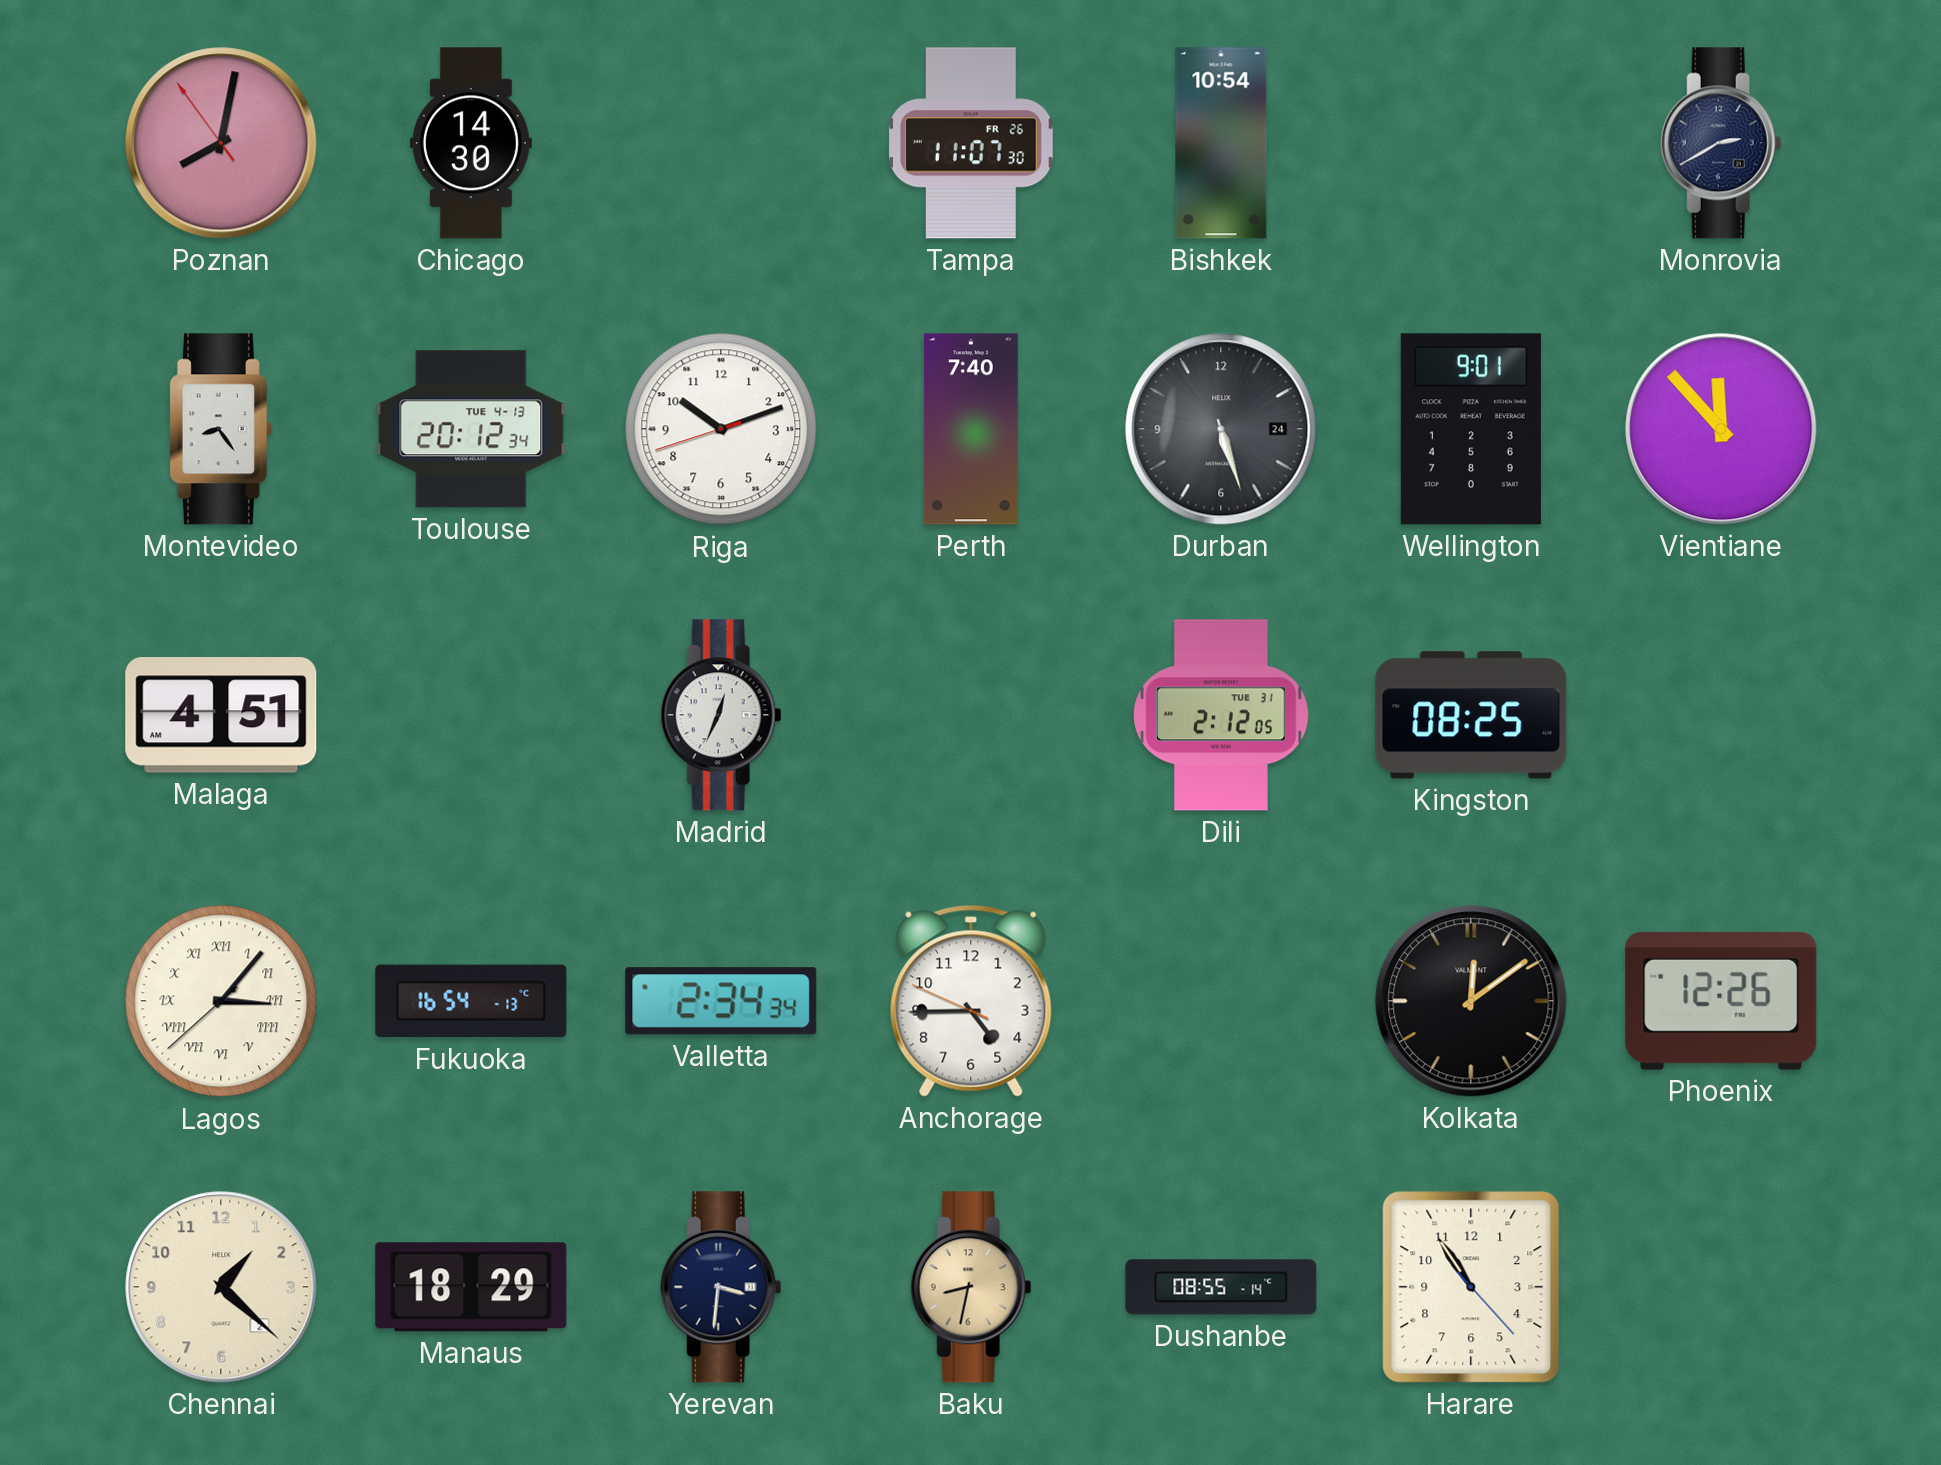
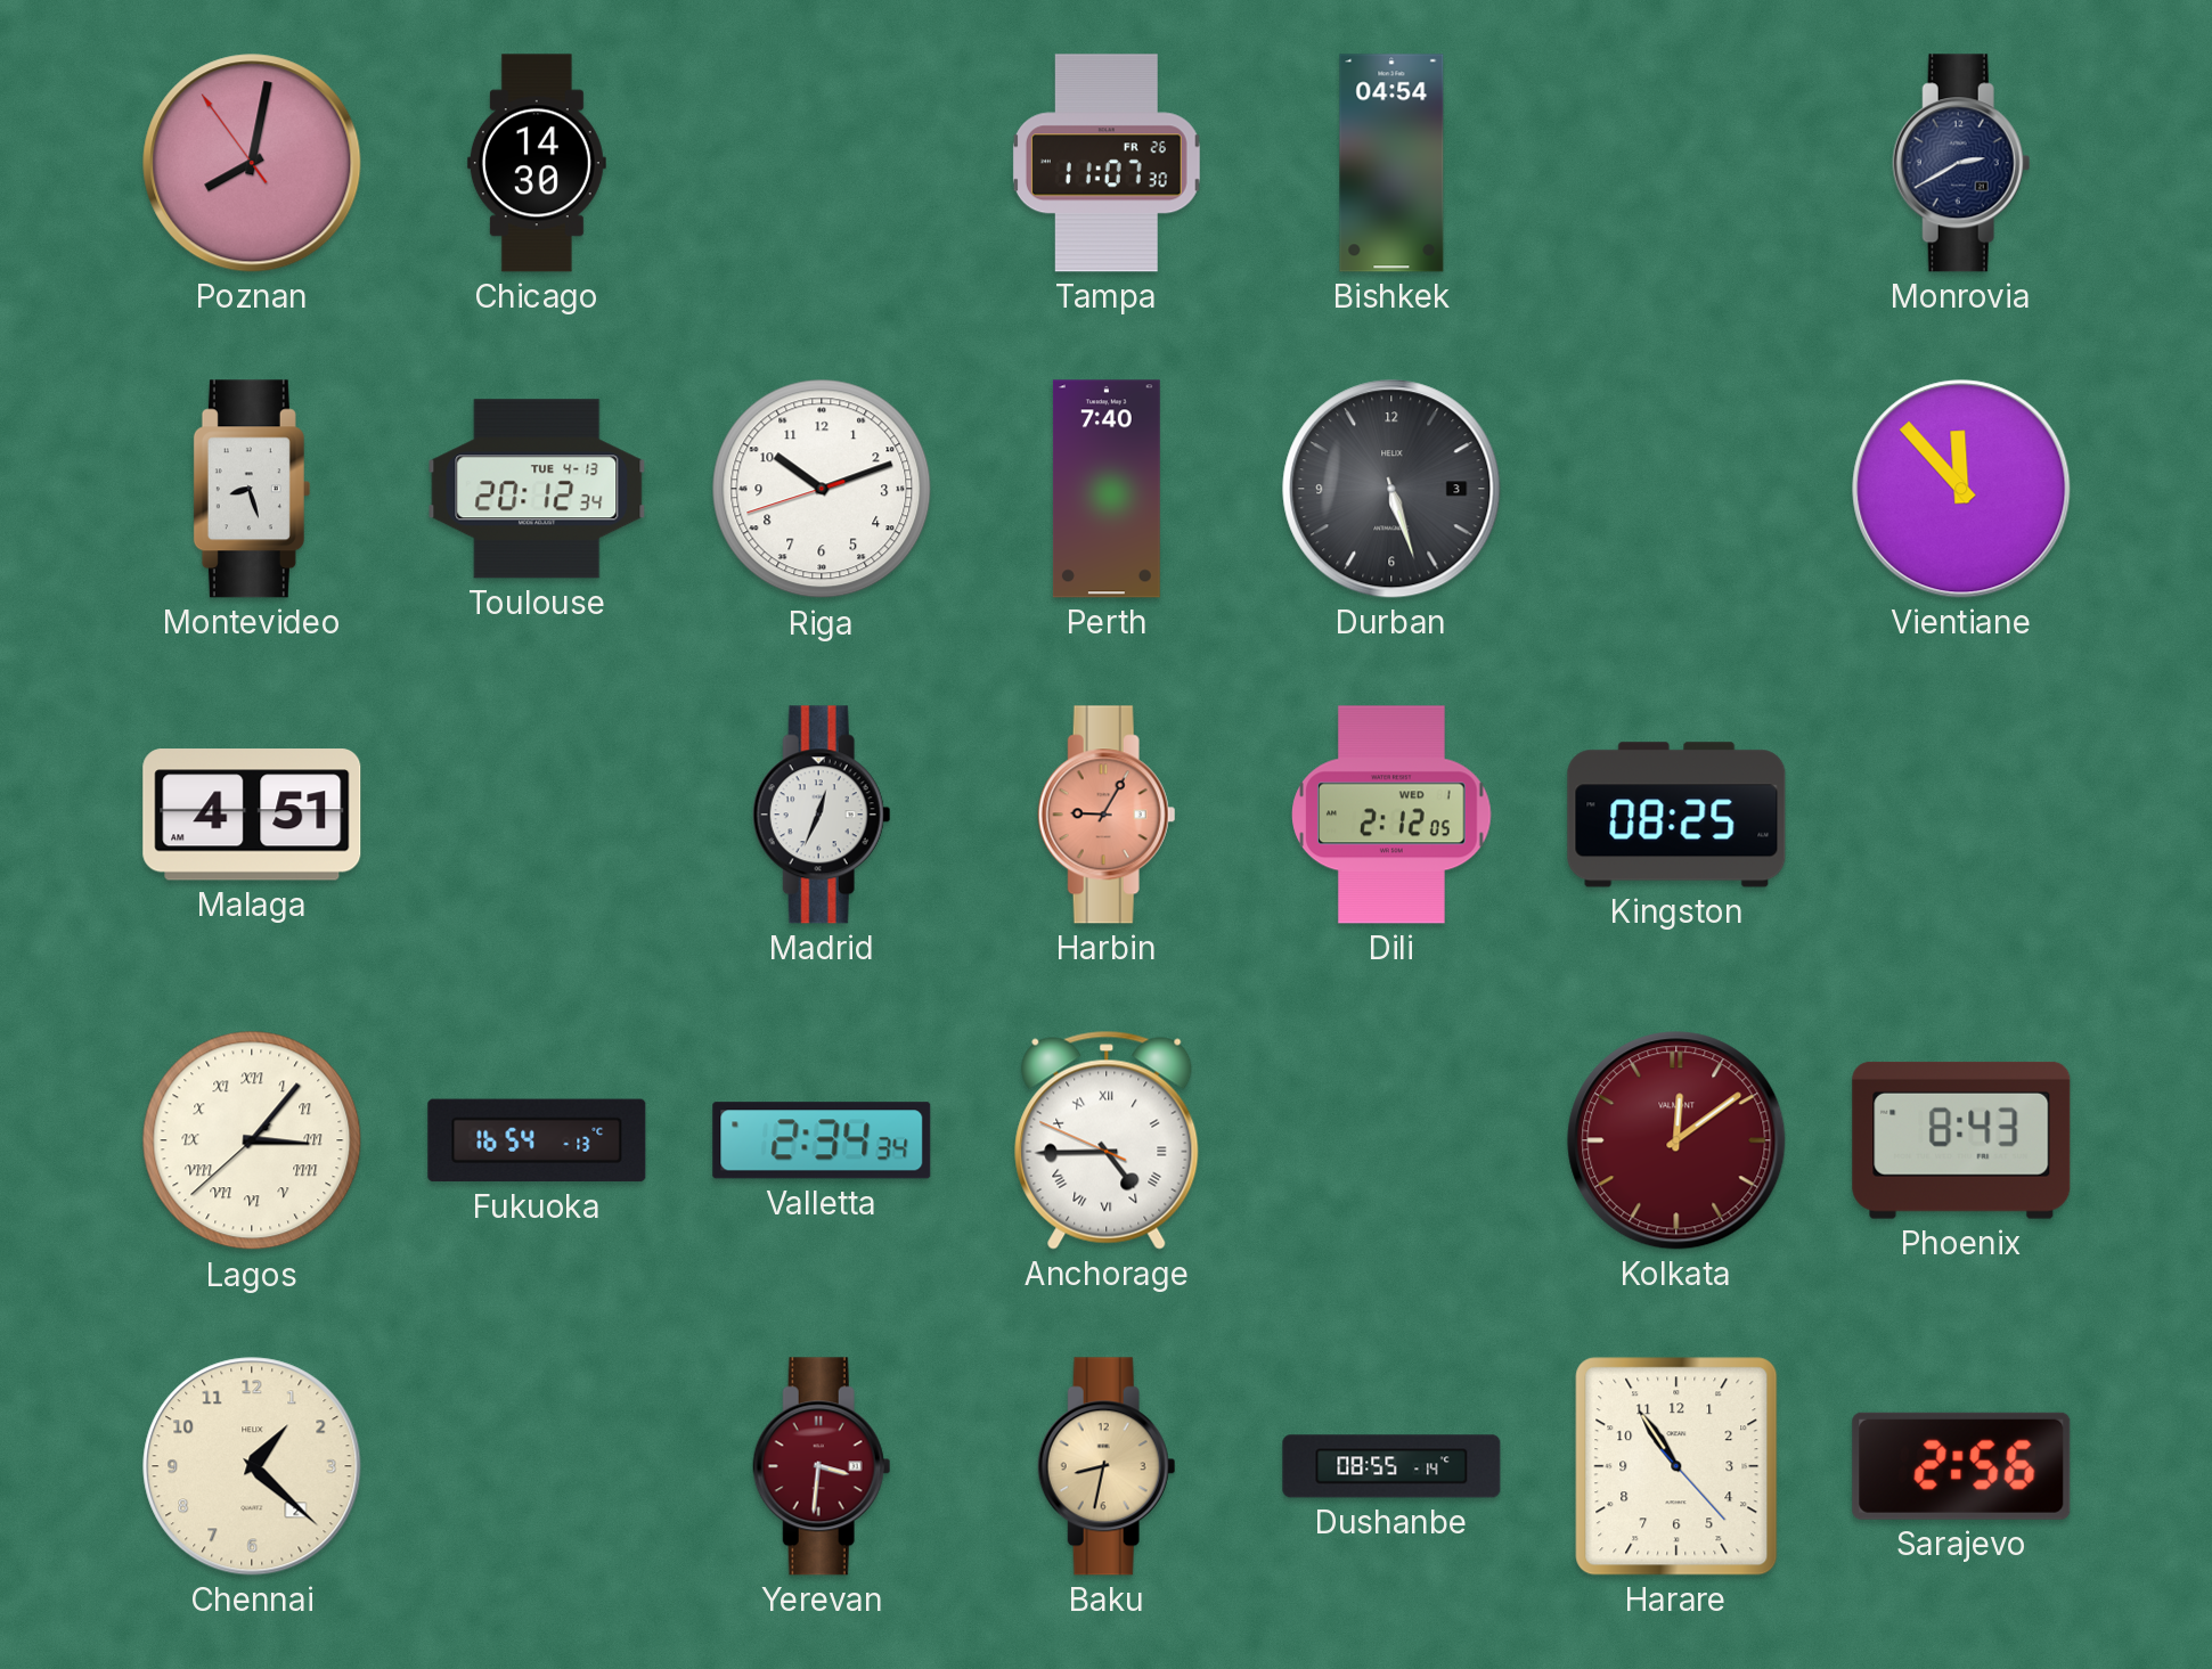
Bishkek: 10:54 -> 04:54
Montevideo: 8:24 -> 8:27
Durban date: 24 -> 3
Wellington: 9:01 -> none
Harbin: none -> 9:05
Dili date: TUE 31 -> WED 1
Anchorage numerals: Arabic -> Roman
Kolkata dial: black -> burgundy
Phoenix: 12:26 -> 8:43
Manaus: 18:29 -> none
Yerevan dial: navy -> burgundy
Sarajevo: none -> 2:56
